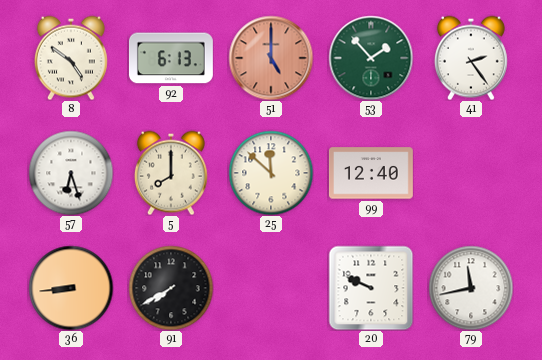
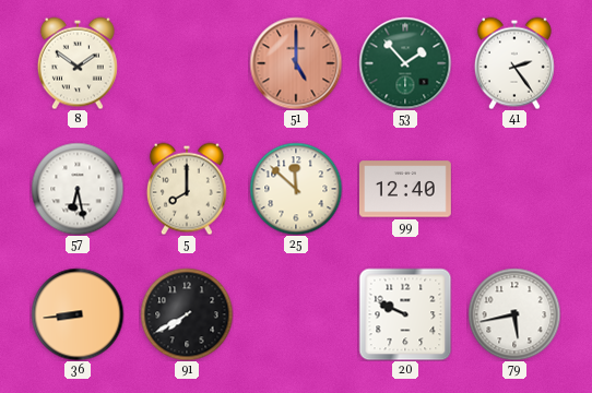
8: 4:51 -> 1:51
92: 6:13 -> none
57: 6:27 -> 6:28
79: 11:43 -> 5:43
